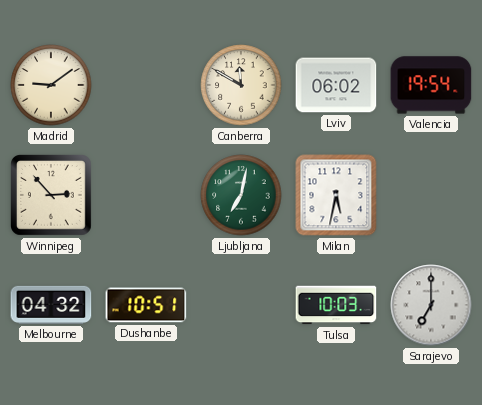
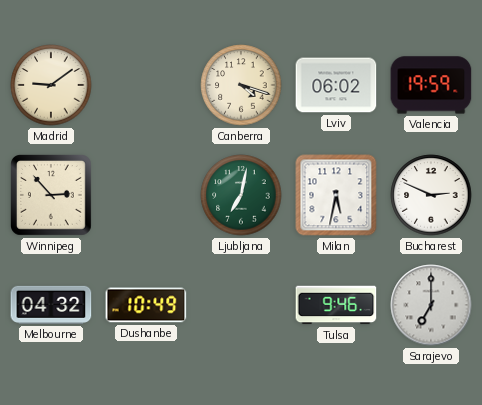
Canberra: 11:50 -> 4:18
Valencia: 19:54 -> 19:59
Bucharest: none -> 2:49
Dushanbe: 10:51 -> 10:49
Tulsa: 10:03 -> 9:46
